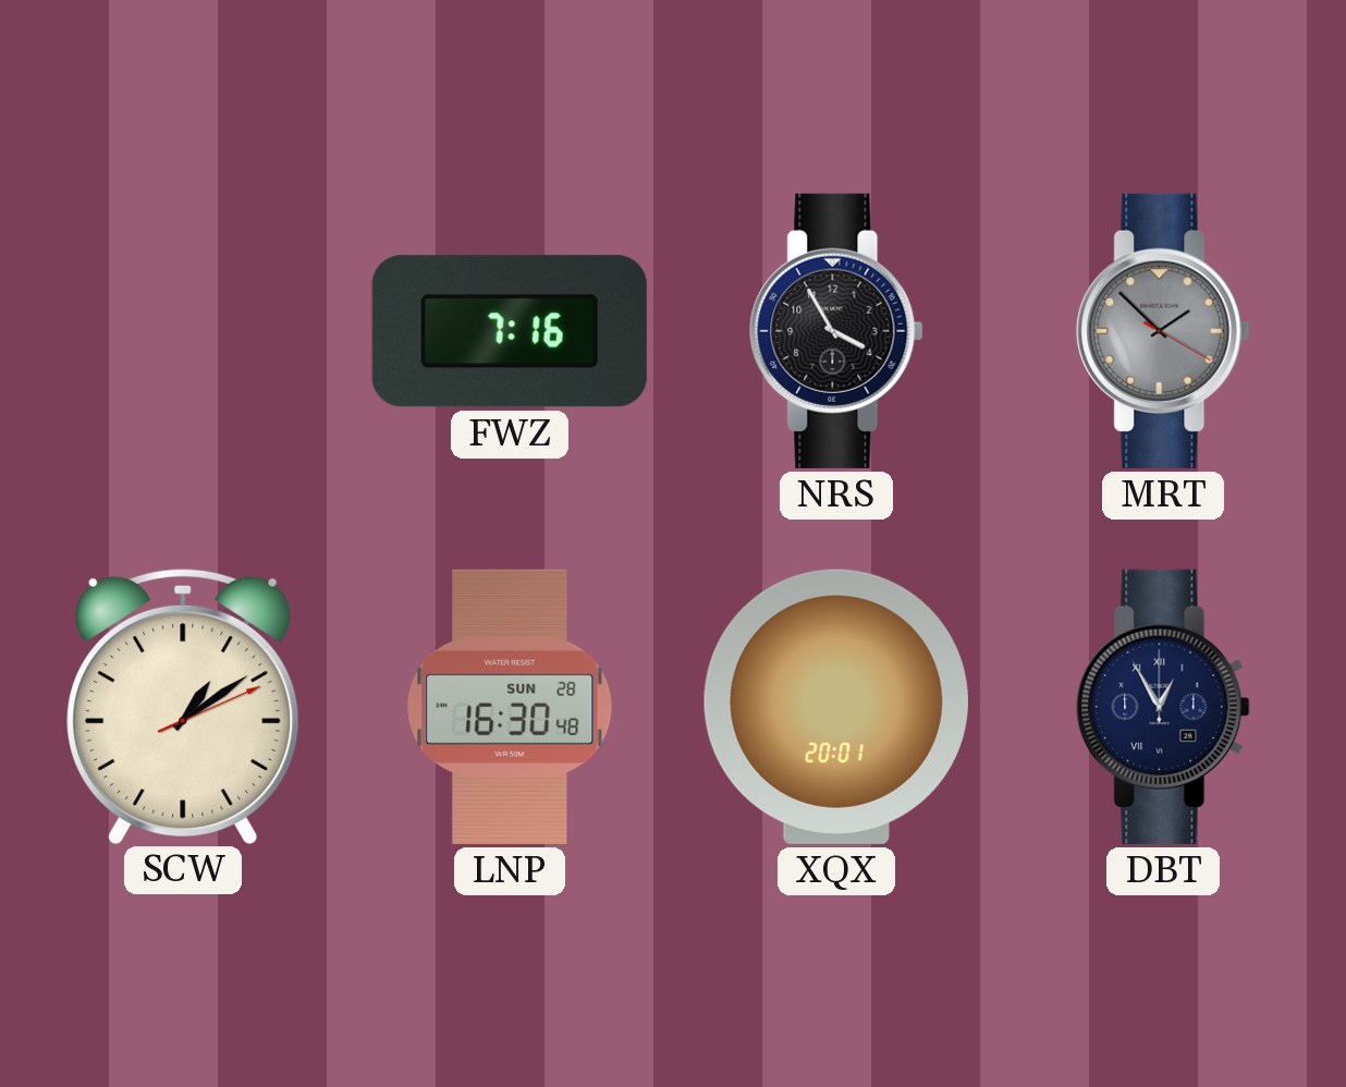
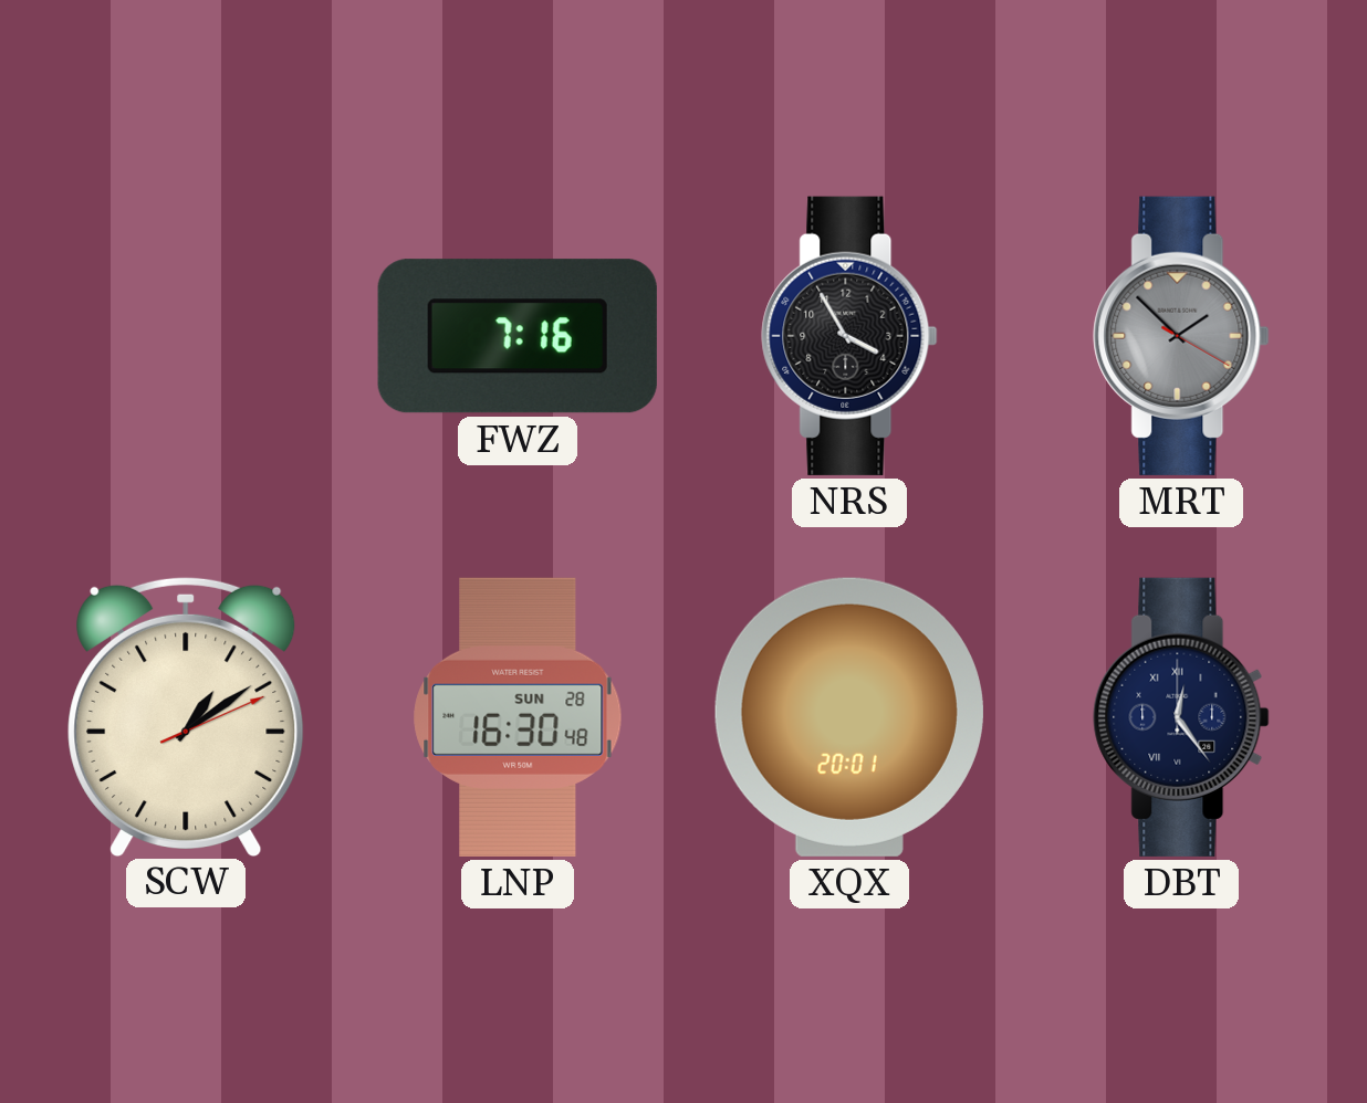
DBT: 12:55 -> 12:24
